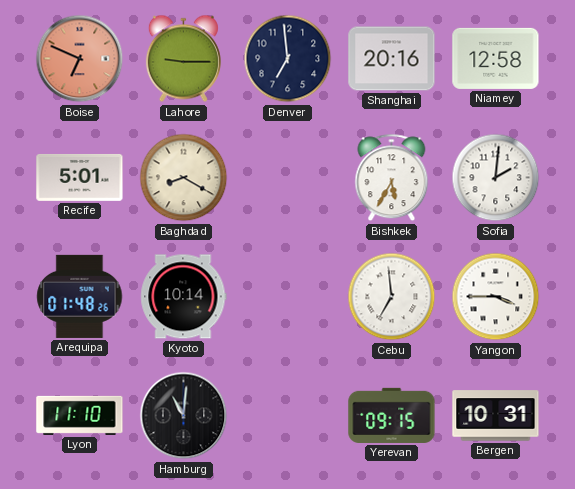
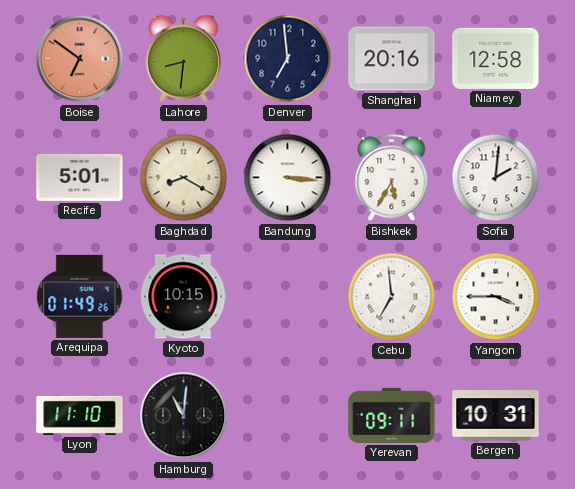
Boise: 6:49 -> 6:51
Lahore: 9:15 -> 8:31
Bandung: none -> 3:16
Arequipa: 01:48 -> 01:49
Kyoto: 10:14 -> 10:15
Yerevan: 09:15 -> 09:11
